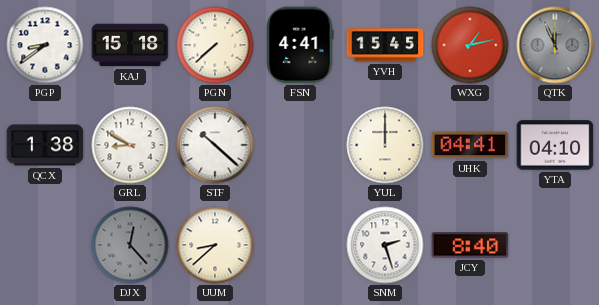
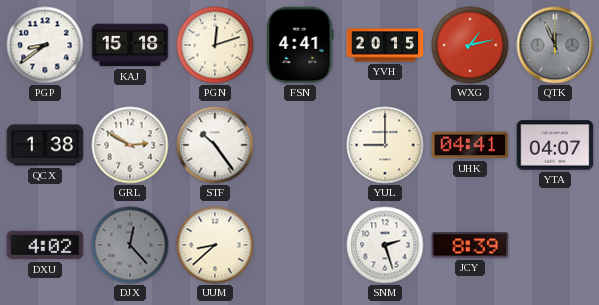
PGN: 7:38 -> 12:12
YVH: 15:45 -> 20:15
GRL: 8:50 -> 2:50
STF: 10:22 -> 10:24
YUL: 12:00 -> 9:00
YTA: 04:10 -> 04:07
DXU: none -> 4:02
JCY: 8:40 -> 8:39
